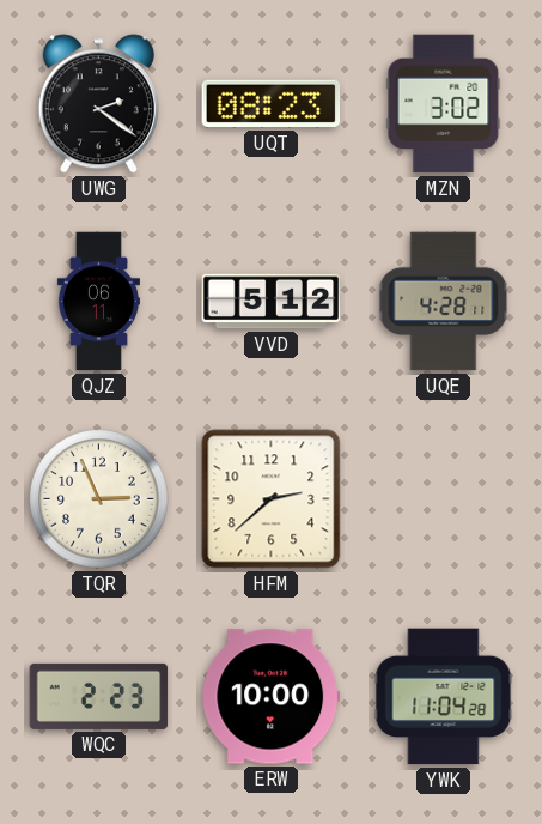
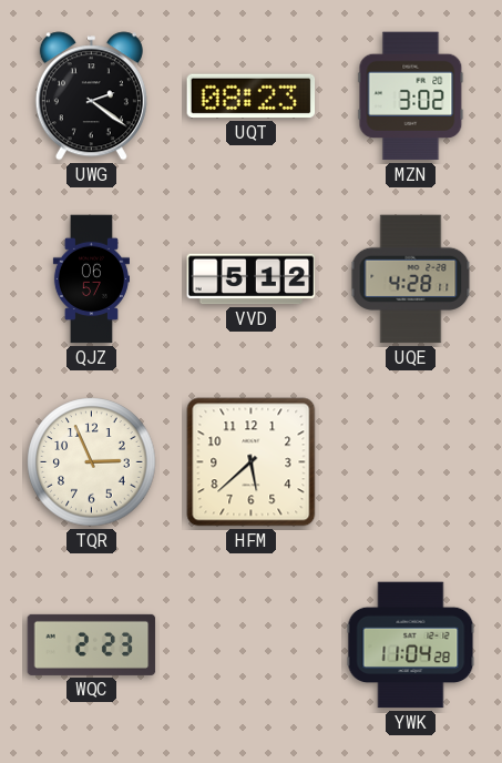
QJZ: 06:11 -> 06:57
HFM: 2:38 -> 5:38
ERW: 10:00 -> none
